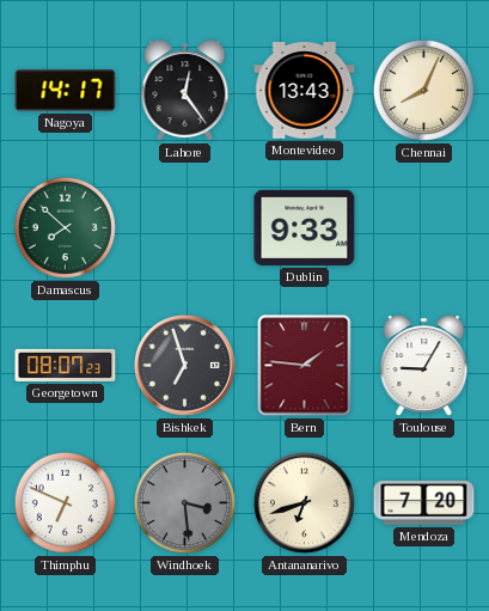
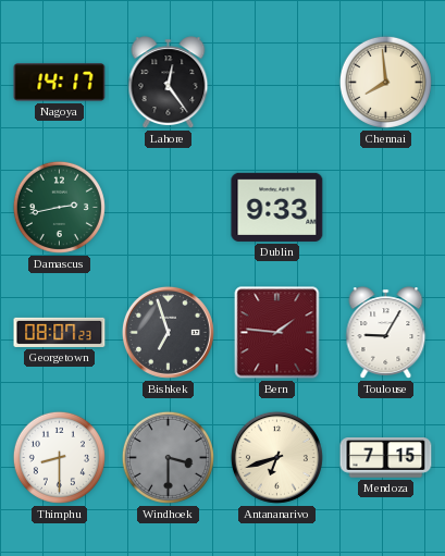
Montevideo: 13:43 -> none
Chennai: 8:04 -> 7:59
Damascus: 7:52 -> 2:43
Thimphu: 6:49 -> 8:30
Windhoek: 3:29 -> 3:30
Mendoza: 7:20 -> 7:15
